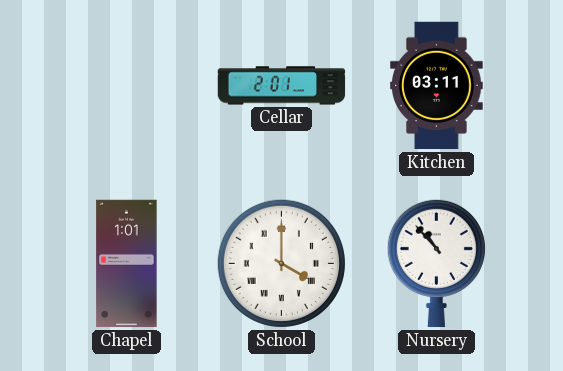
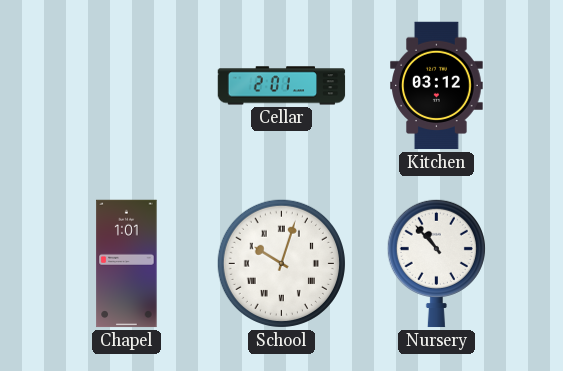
Kitchen: 03:11 -> 03:12
School: 4:00 -> 10:03
